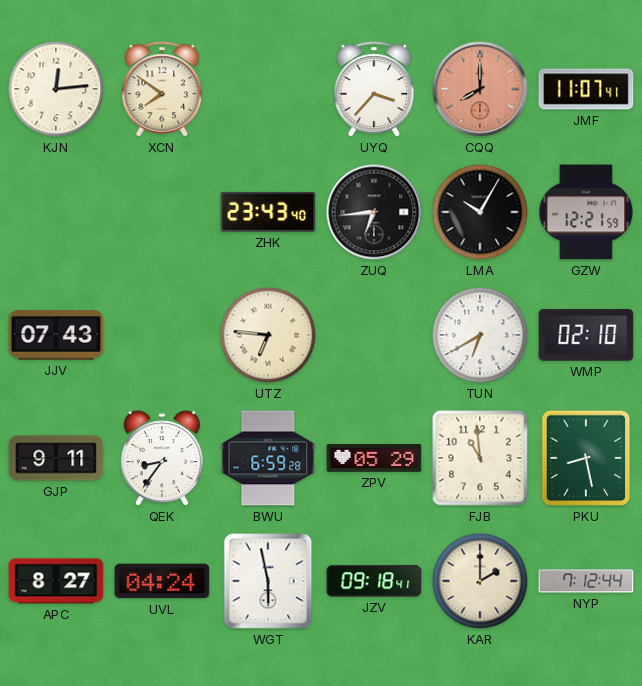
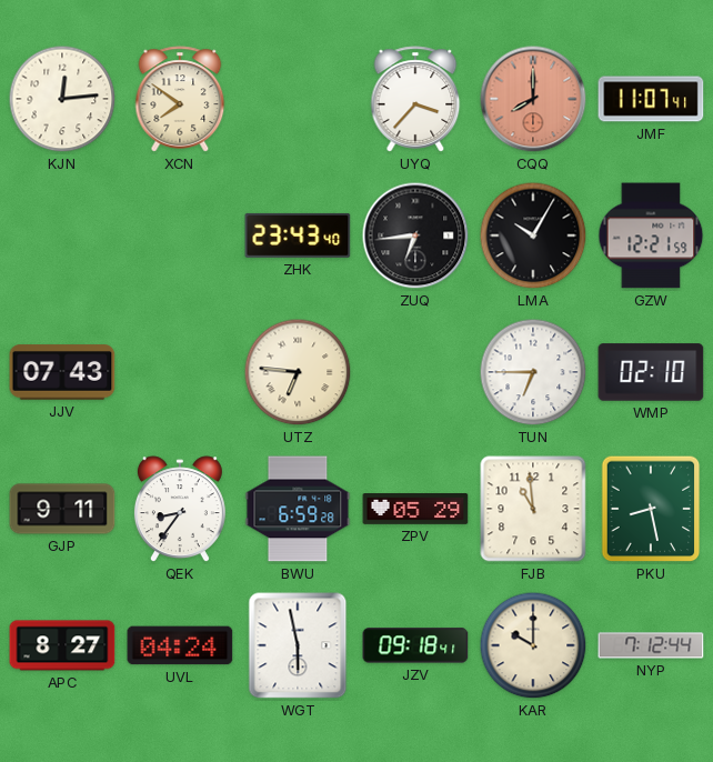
TUN: 6:40 -> 6:45
KAR: 2:00 -> 10:00
